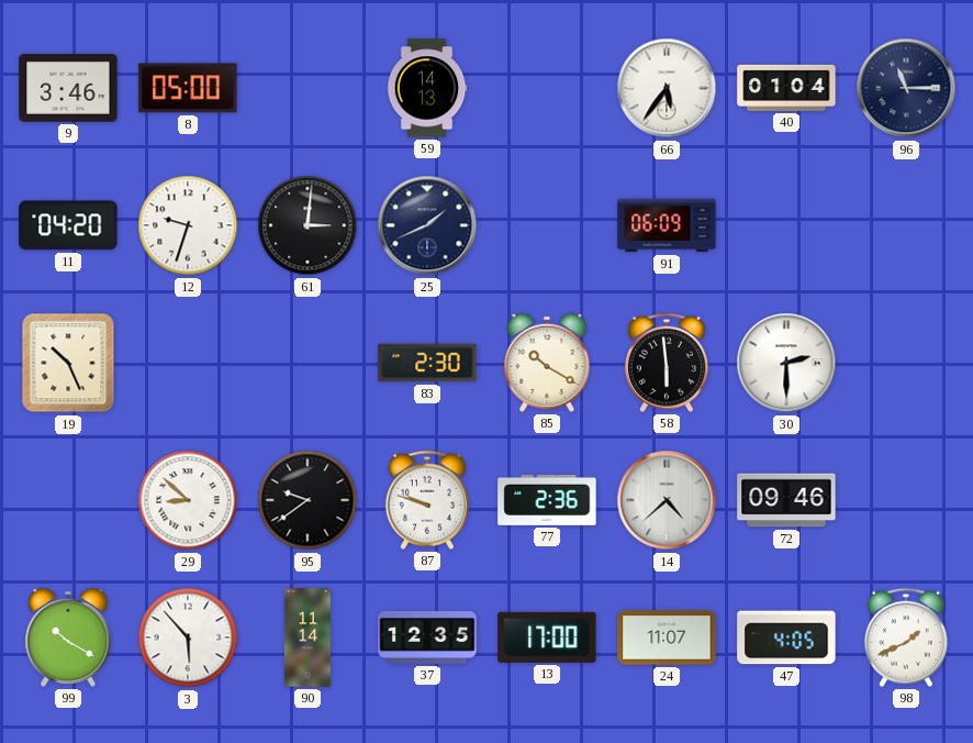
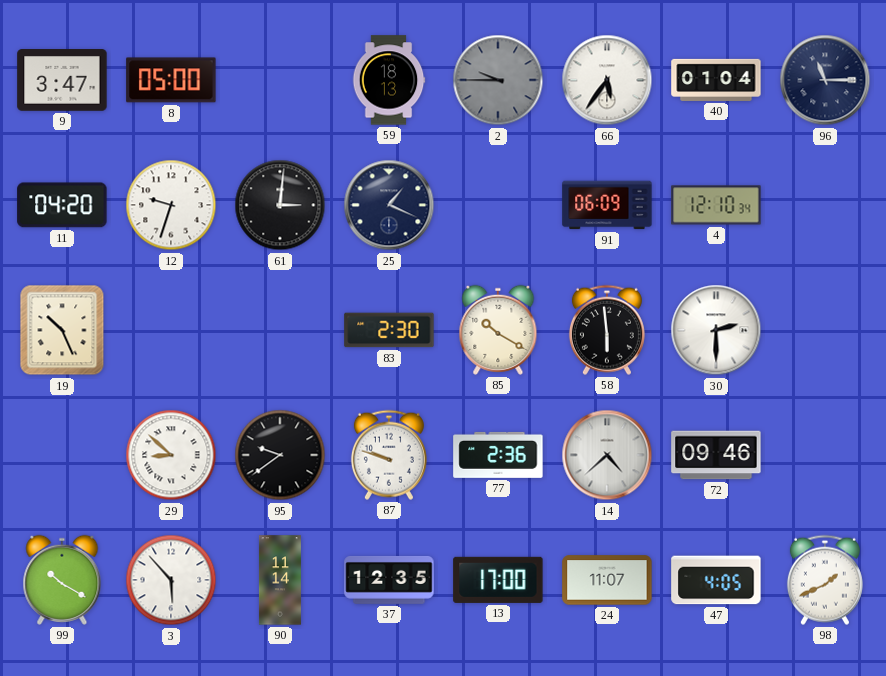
9: 3:46 -> 3:47
59: 14:13 -> 18:13
2: none -> 9:45
25: 1:41 -> 1:19
4: none -> 12:10
